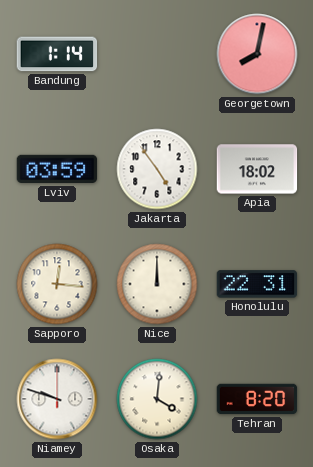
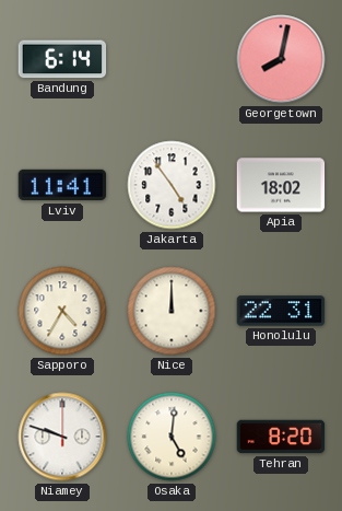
Bandung: 1:14 -> 6:14
Lviv: 03:59 -> 11:41
Sapporo: 12:16 -> 4:35
Osaka: 4:01 -> 5:01
